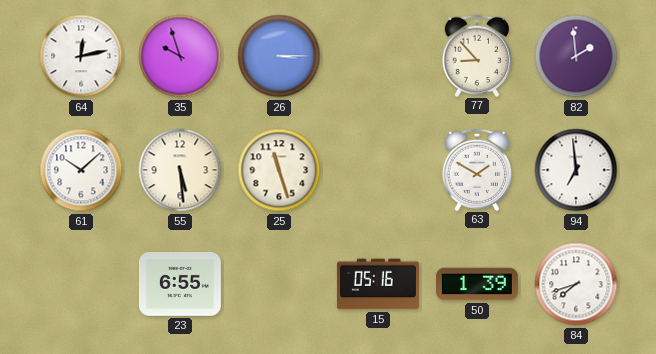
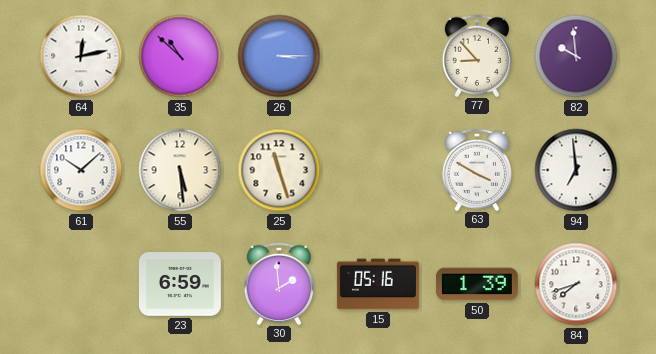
35: 9:57 -> 10:52
82: 1:59 -> 9:59
63: 1:50 -> 3:50
23: 6:55 -> 6:59
30: none -> 1:59
